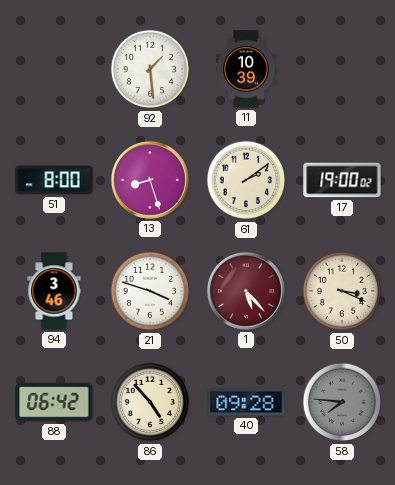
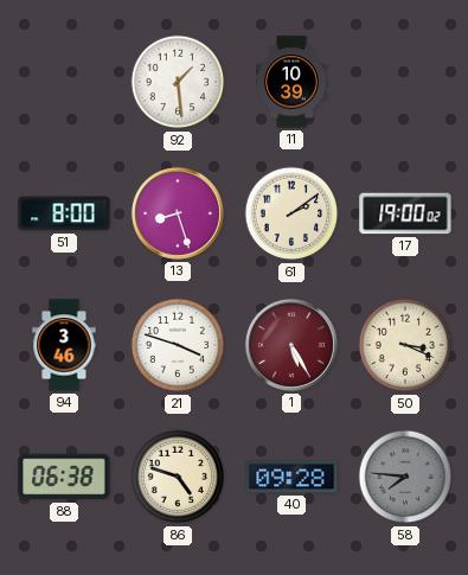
1: 5:23 -> 5:25
88: 06:42 -> 06:38
86: 4:53 -> 4:48
